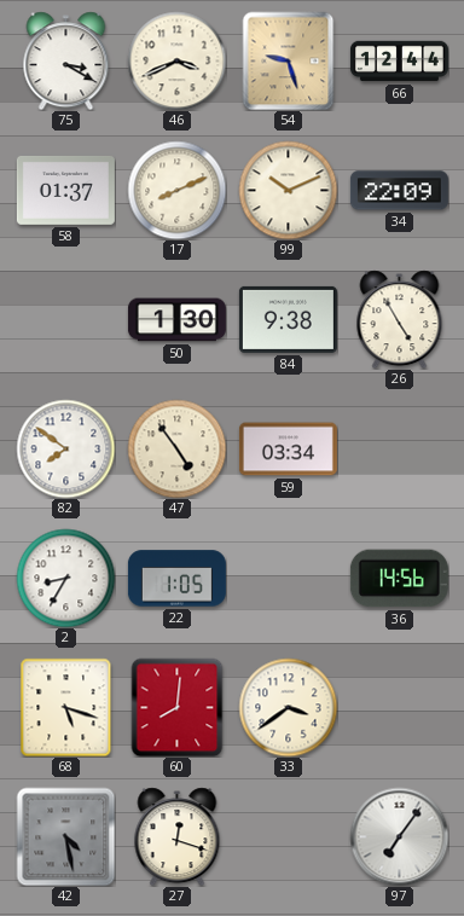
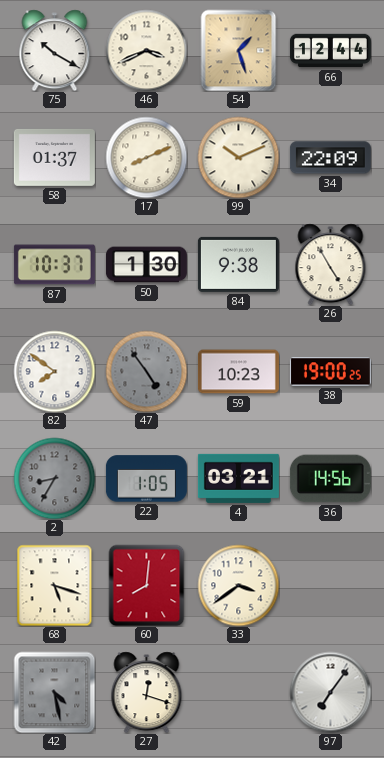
75: 3:20 -> 10:20
54: 9:27 -> 1:27
87: none -> 10:37
47 dial: cream -> grey
59: 03:34 -> 10:23
38: none -> 19:00
2 dial: white -> grey
4: none -> 03:21
